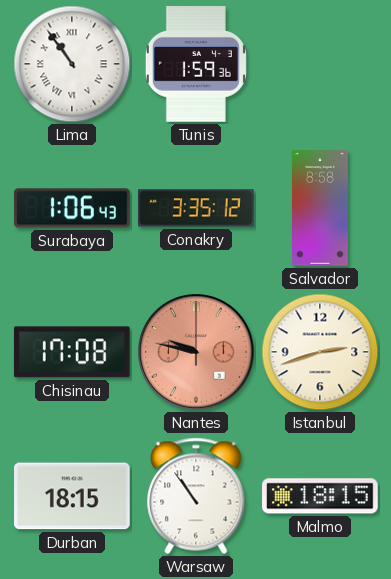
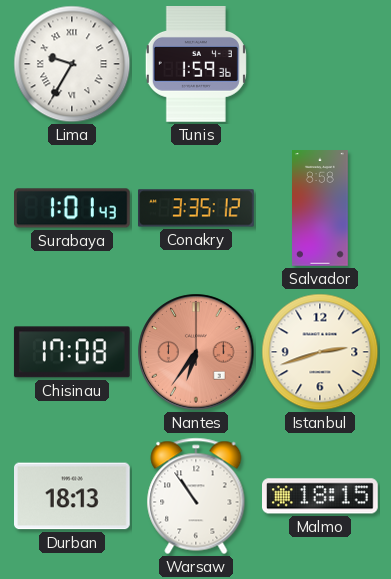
Lima: 10:54 -> 9:35
Surabaya: 1:06 -> 1:01
Nantes: 9:47 -> 6:36
Durban: 18:15 -> 18:13
